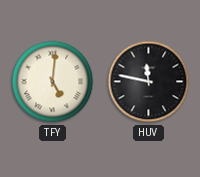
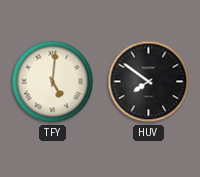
HUV: 11:47 -> 7:51
